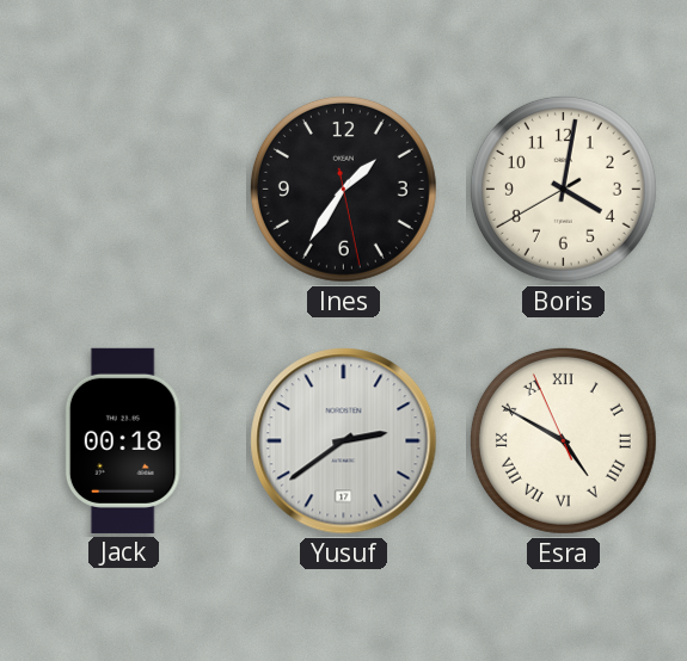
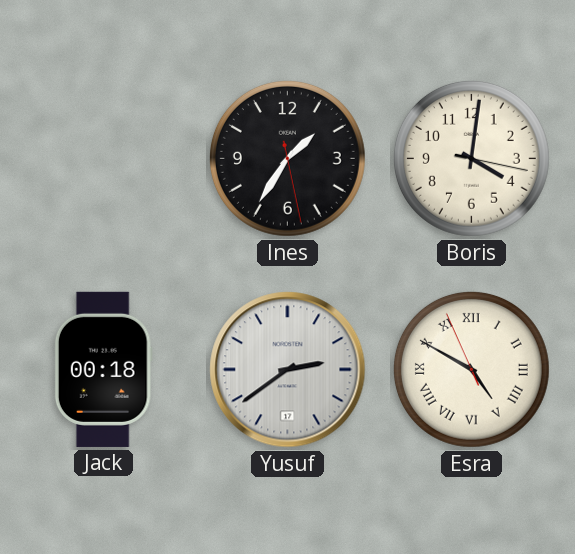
Boris: 4:01:40 -> 4:01:17
